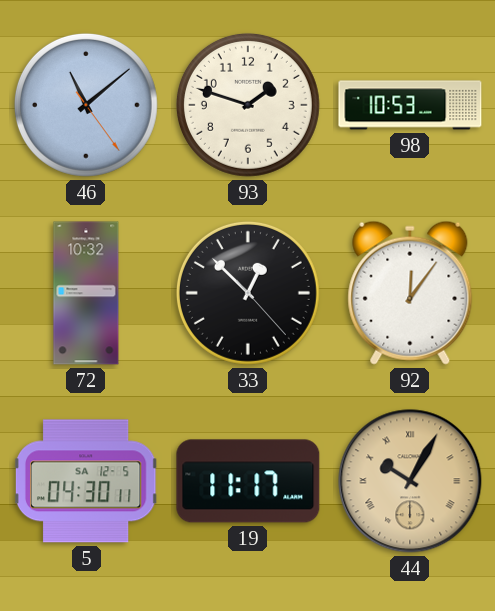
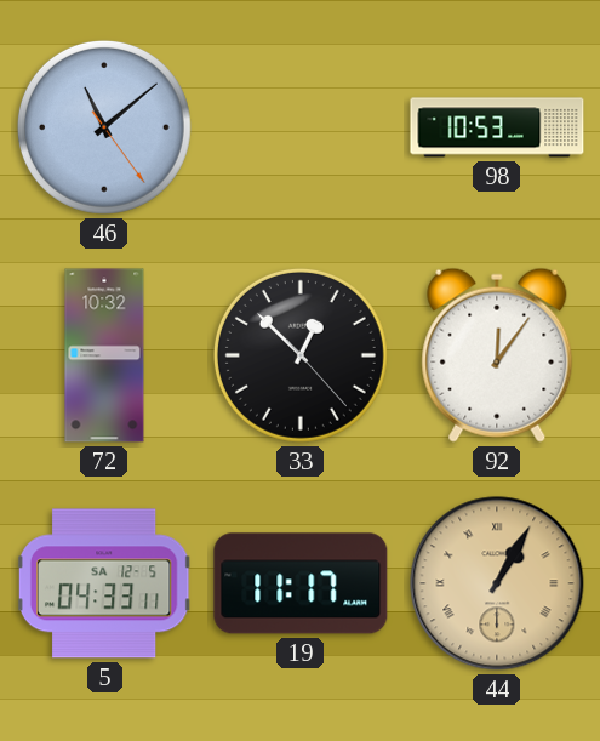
93: 1:48 -> none
5: 04:30 -> 04:33
44: 10:05 -> 1:05
